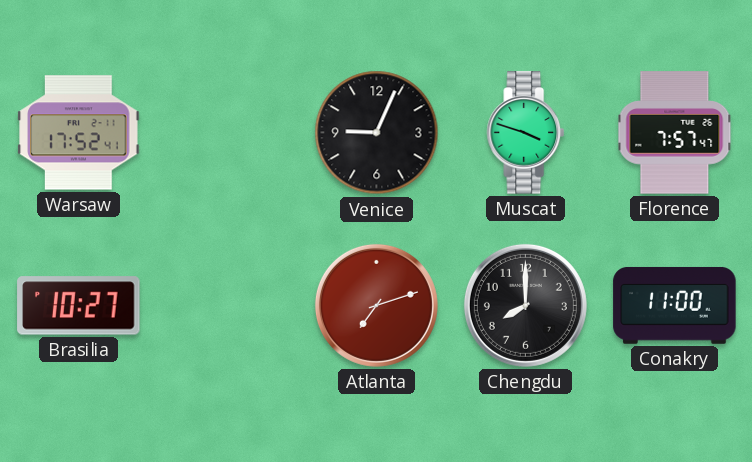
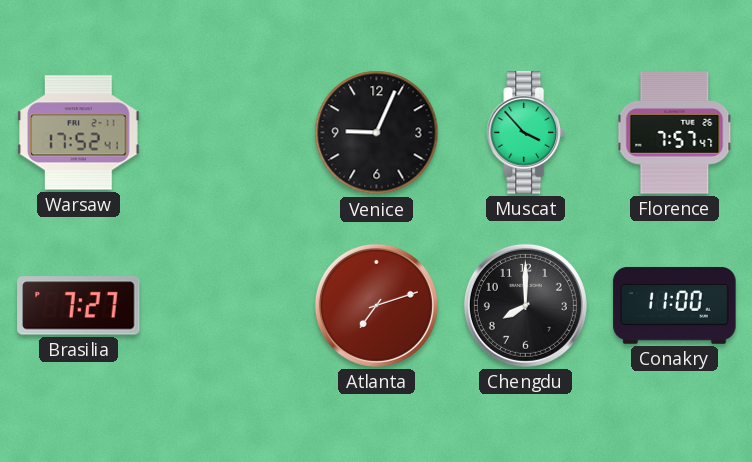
Muscat: 3:48 -> 3:53
Brasilia: 10:27 -> 7:27
